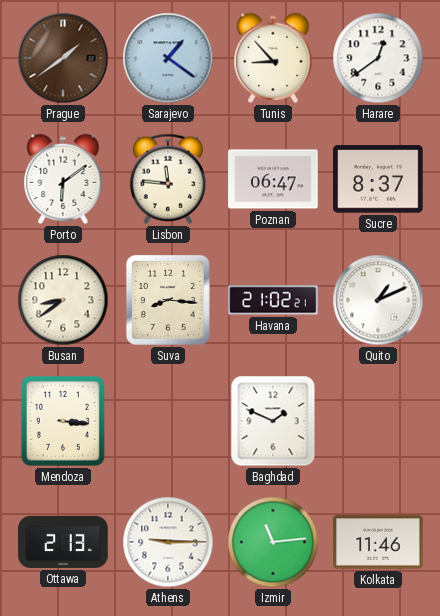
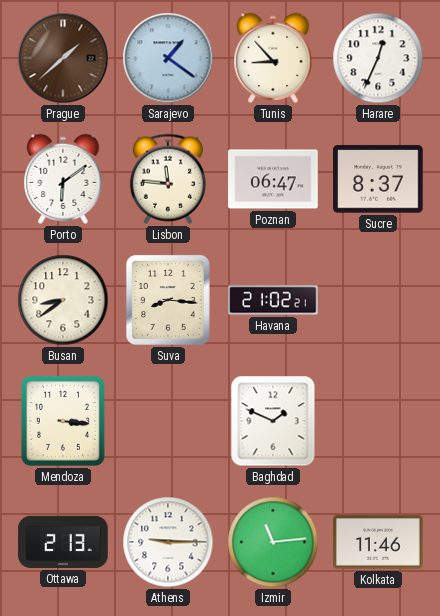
Prague: 1:39 -> 1:38
Harare: 12:39 -> 12:34
Quito: 1:11 -> none
